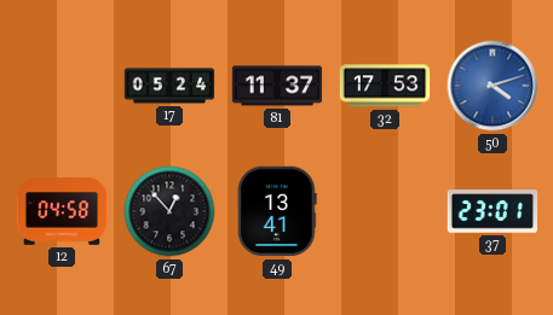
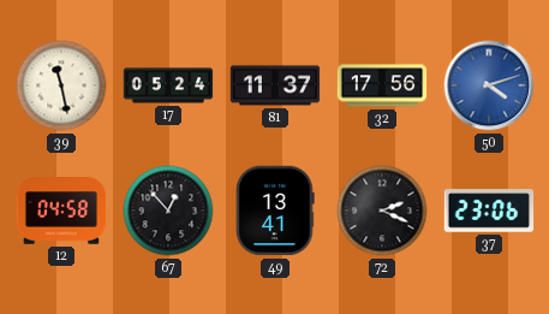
39: none -> 11:28
32: 17:53 -> 17:56
72: none -> 2:19
37: 23:01 -> 23:06
